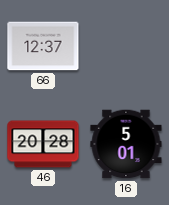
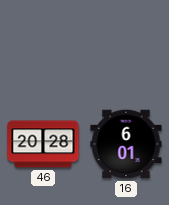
66: 12:37 -> none
16: 5:01 -> 6:01
